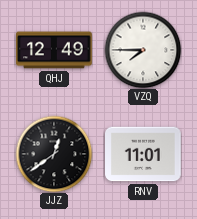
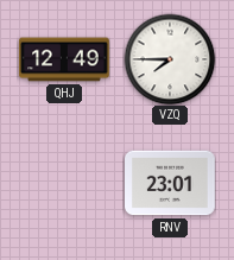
JJZ: 12:39 -> none
RNV: 11:01 -> 23:01
